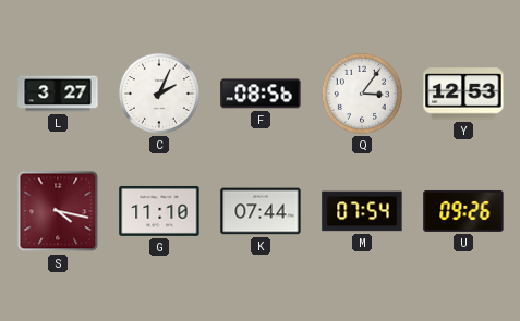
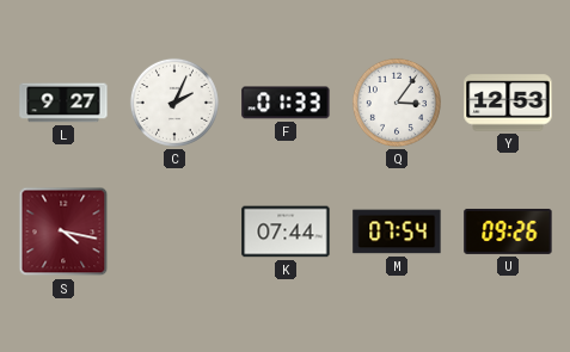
L: 3:27 -> 9:27
F: 08:56 -> 01:33
G: 11:10 -> none
